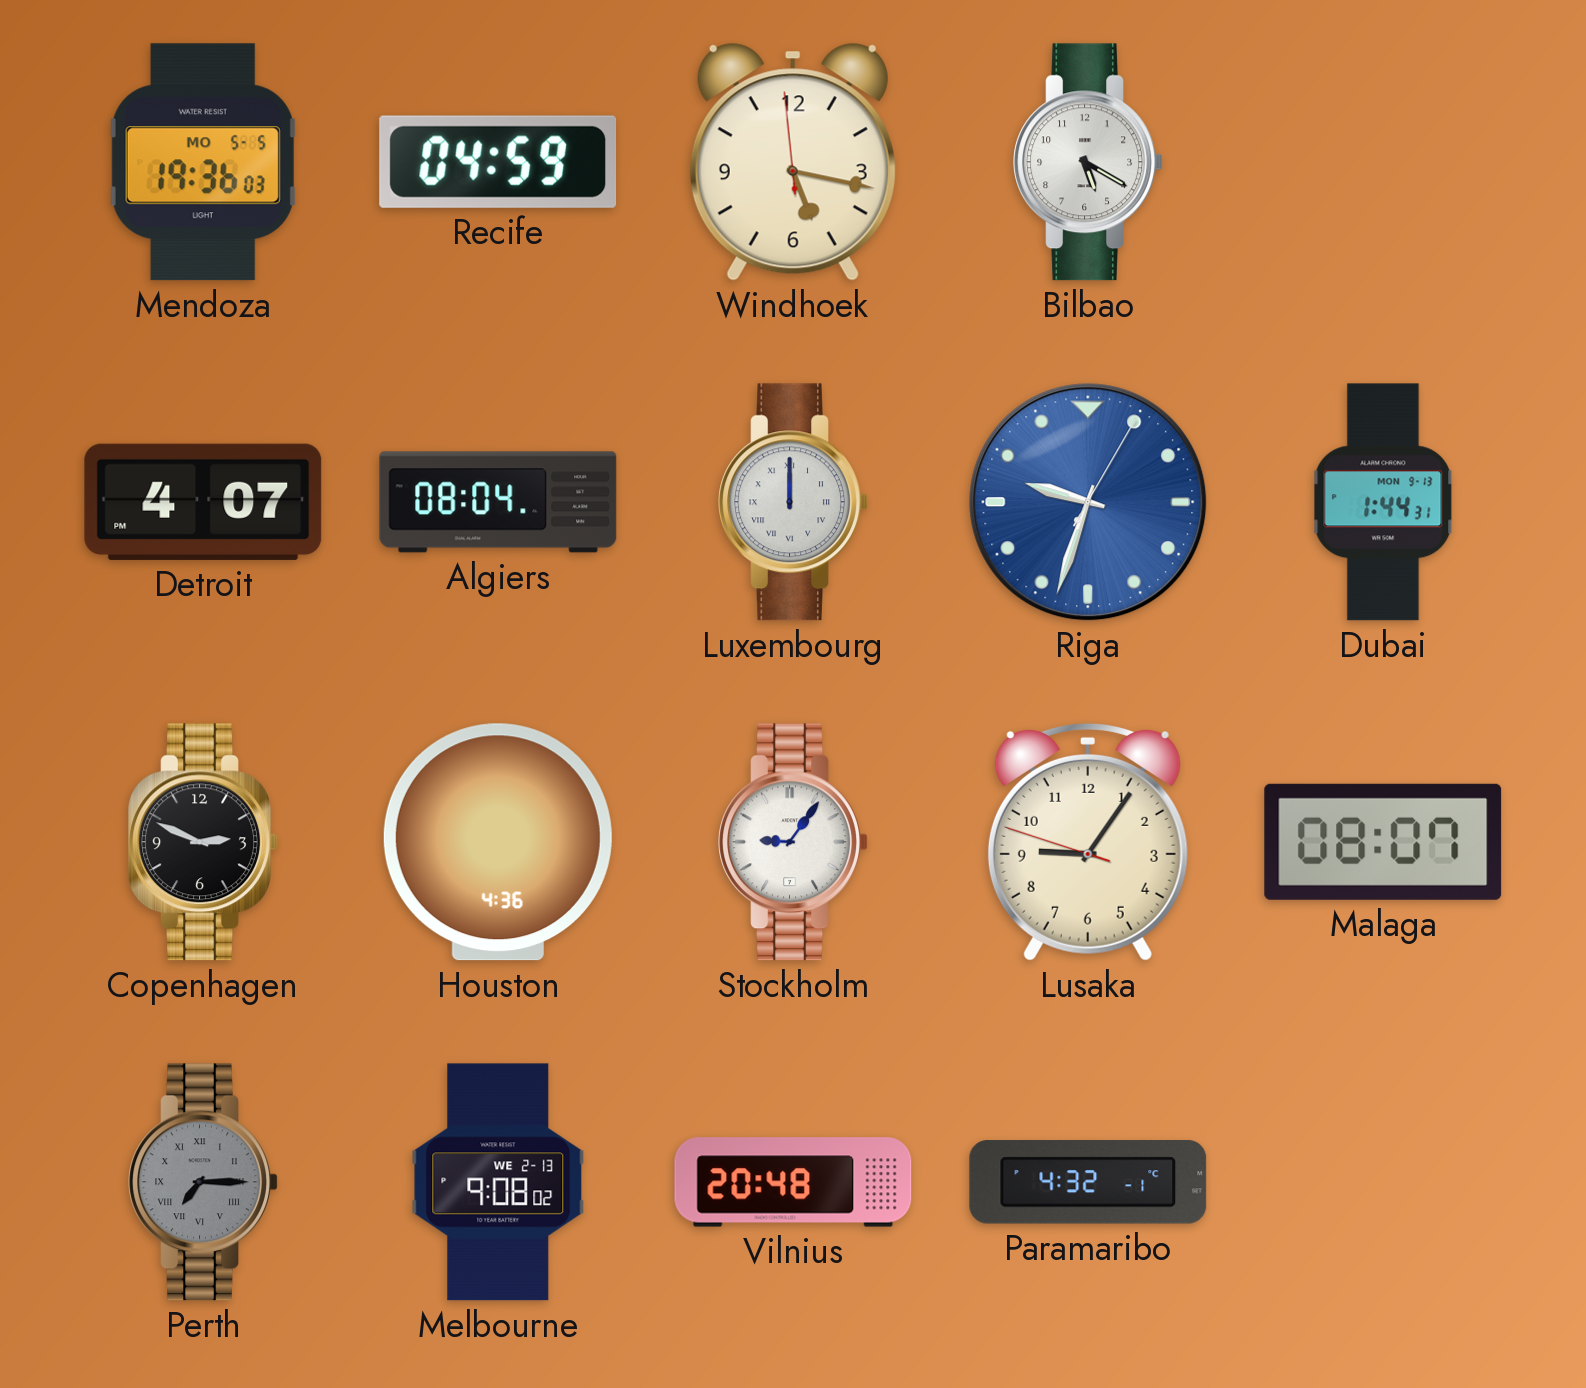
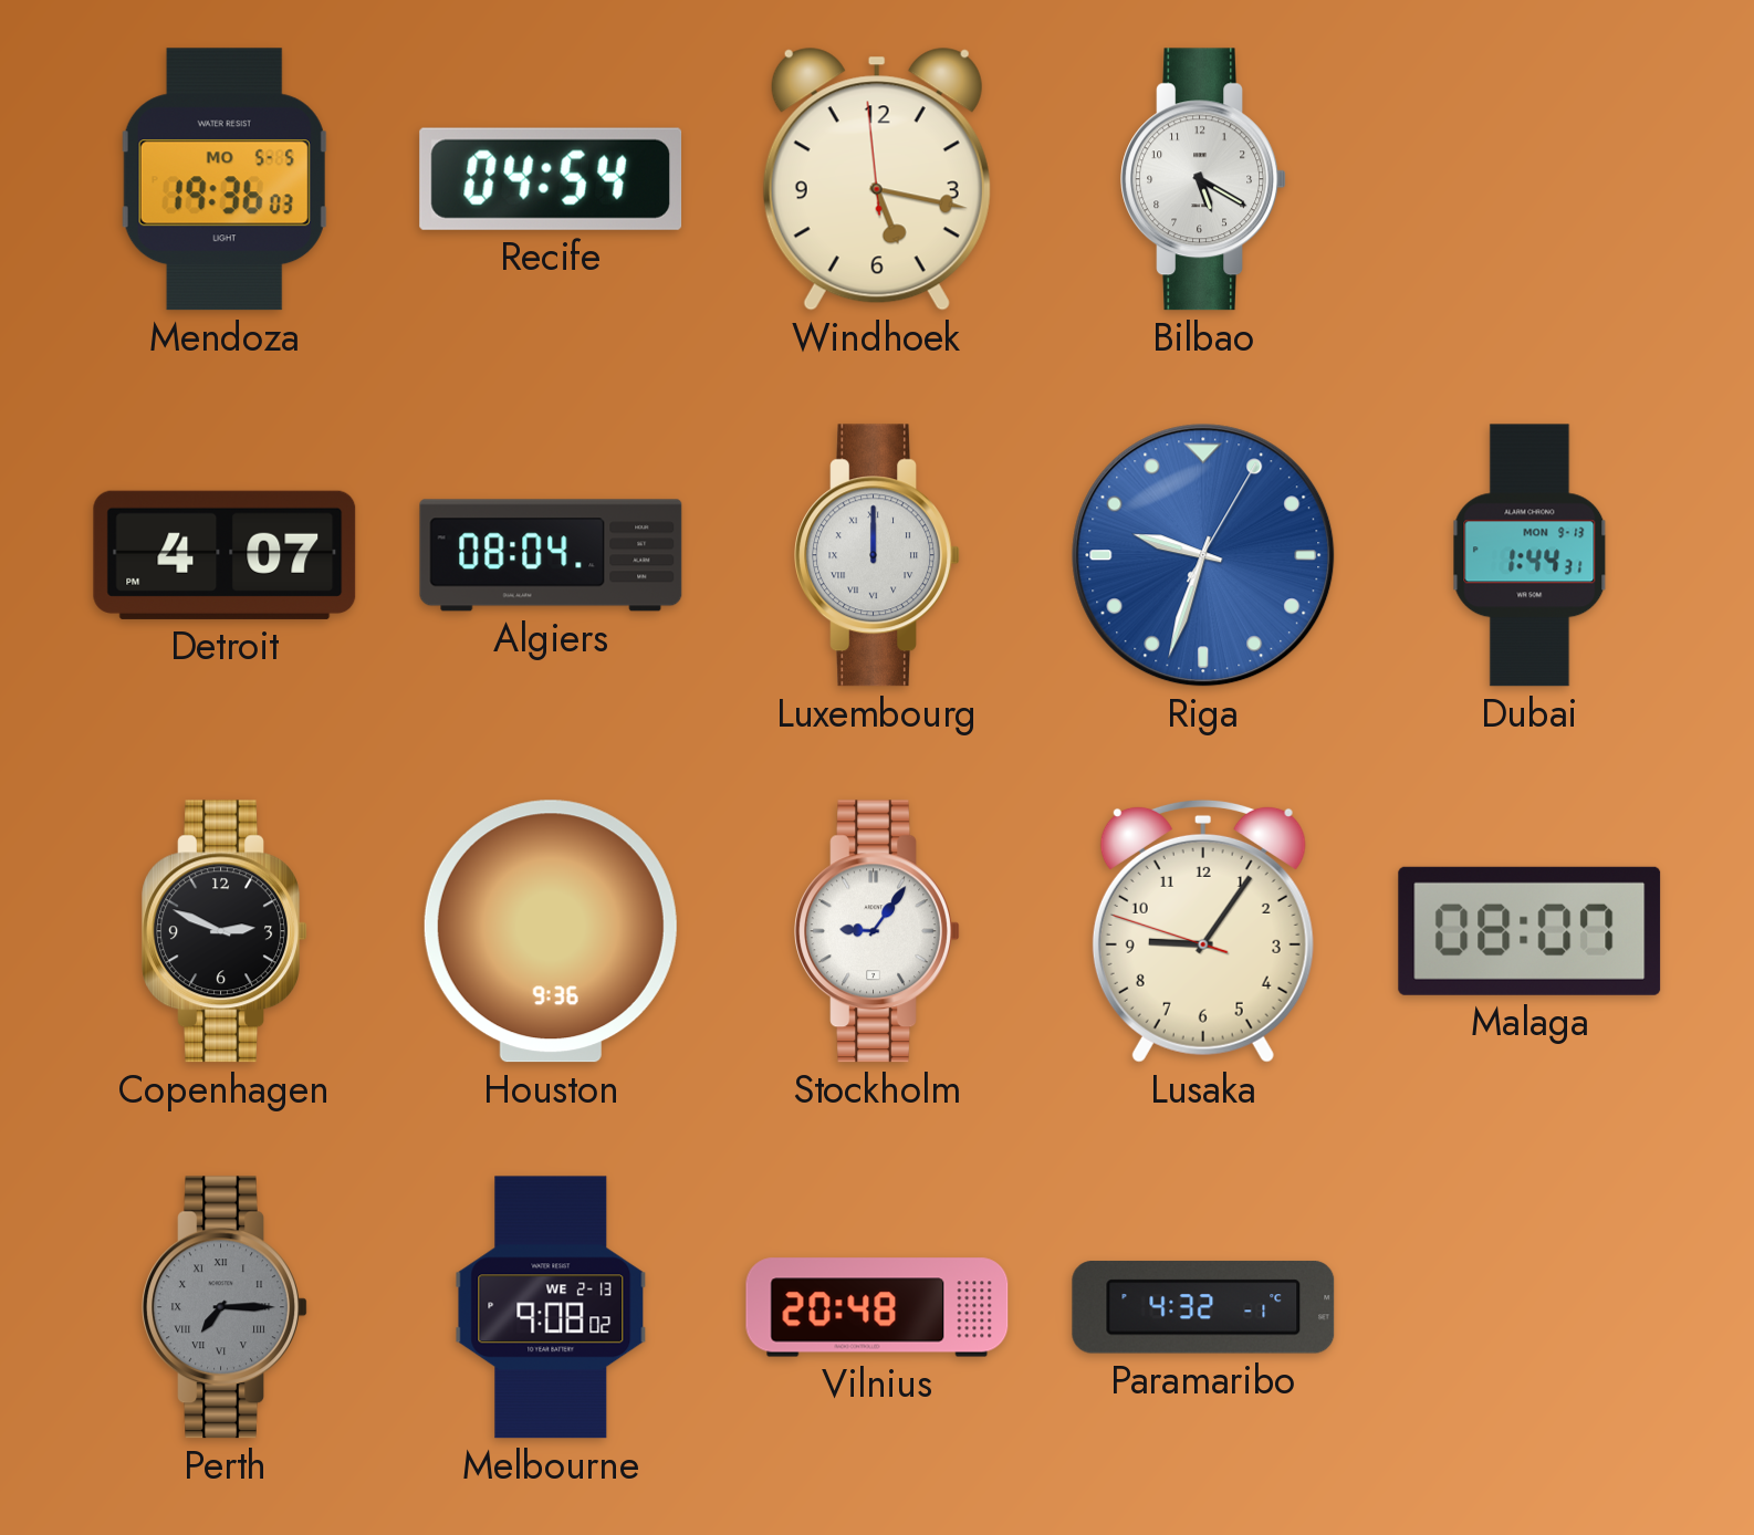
Recife: 04:59 -> 04:54
Houston: 4:36 -> 9:36
